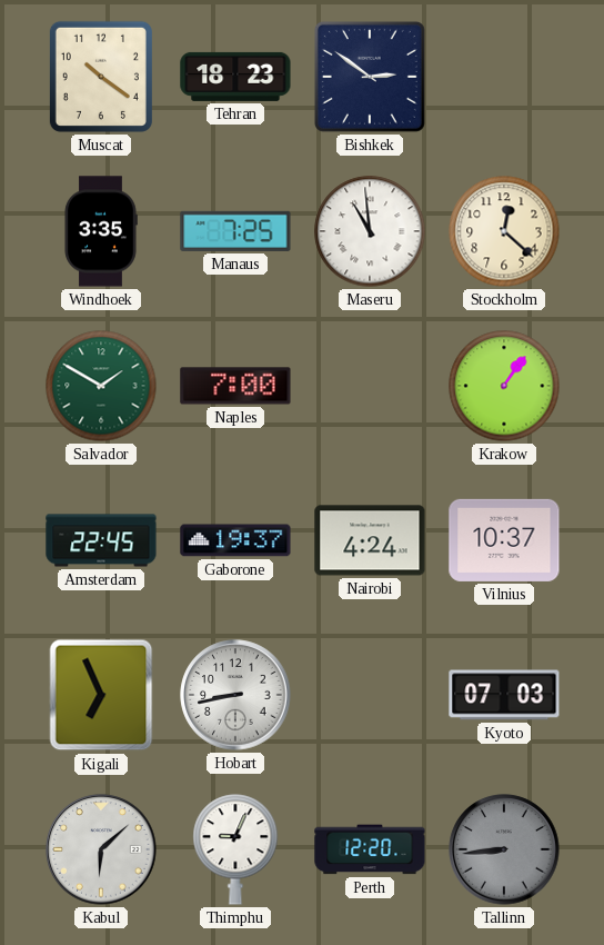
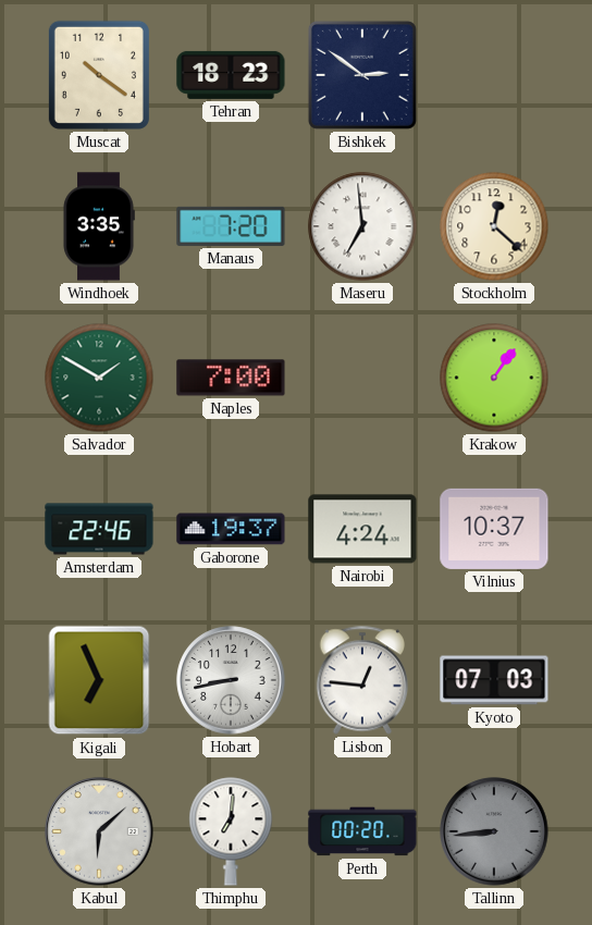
Manaus: 7:25 -> 7:20
Maseru: 10:59 -> 6:59
Amsterdam: 22:45 -> 22:46
Lisbon: none -> 12:46
Thimphu: 9:04 -> 7:01
Perth: 12:20 -> 00:20
